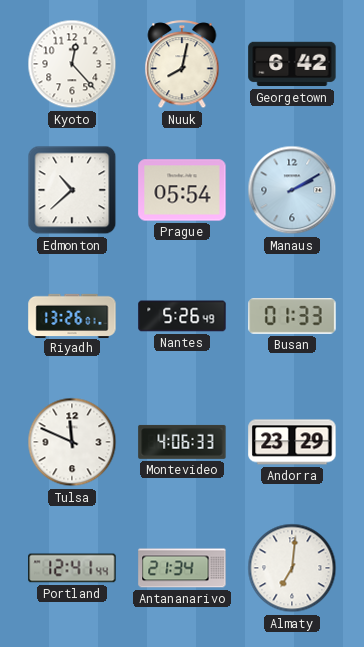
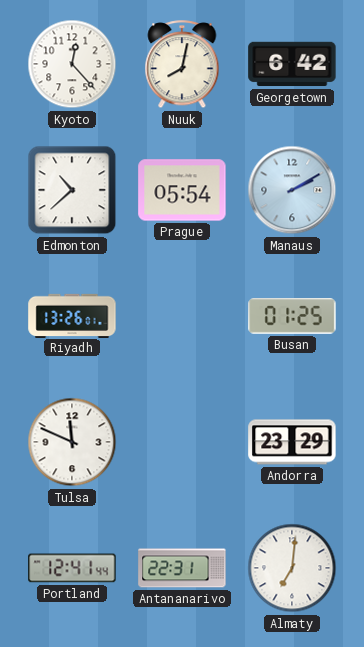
Nantes: 5:26 -> none
Busan: 01:33 -> 01:25
Montevideo: 4:06 -> none
Antananarivo: 21:34 -> 22:31
